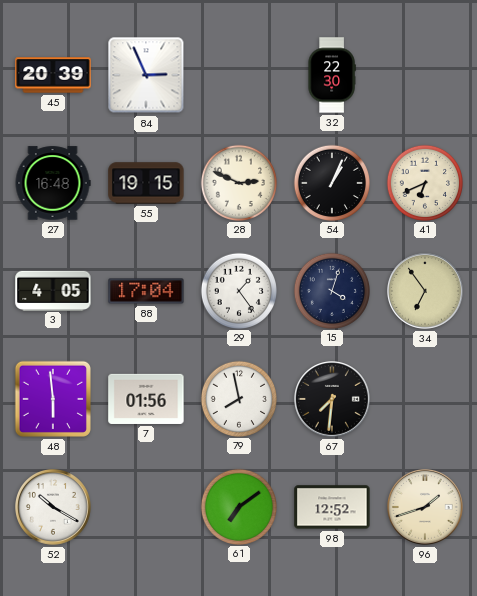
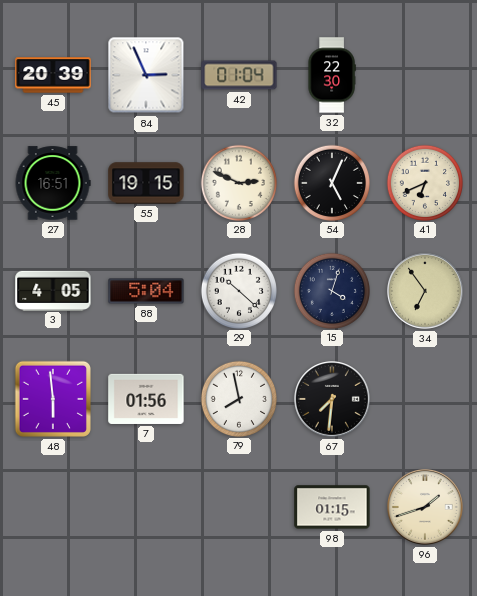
42: none -> 01:04
27: 16:48 -> 16:51
54: 1:04 -> 5:04
88: 17:04 -> 5:04
29: 1:24 -> 10:22
52: 10:20 -> none
61: 7:09 -> none
98: 12:52 -> 01:15
